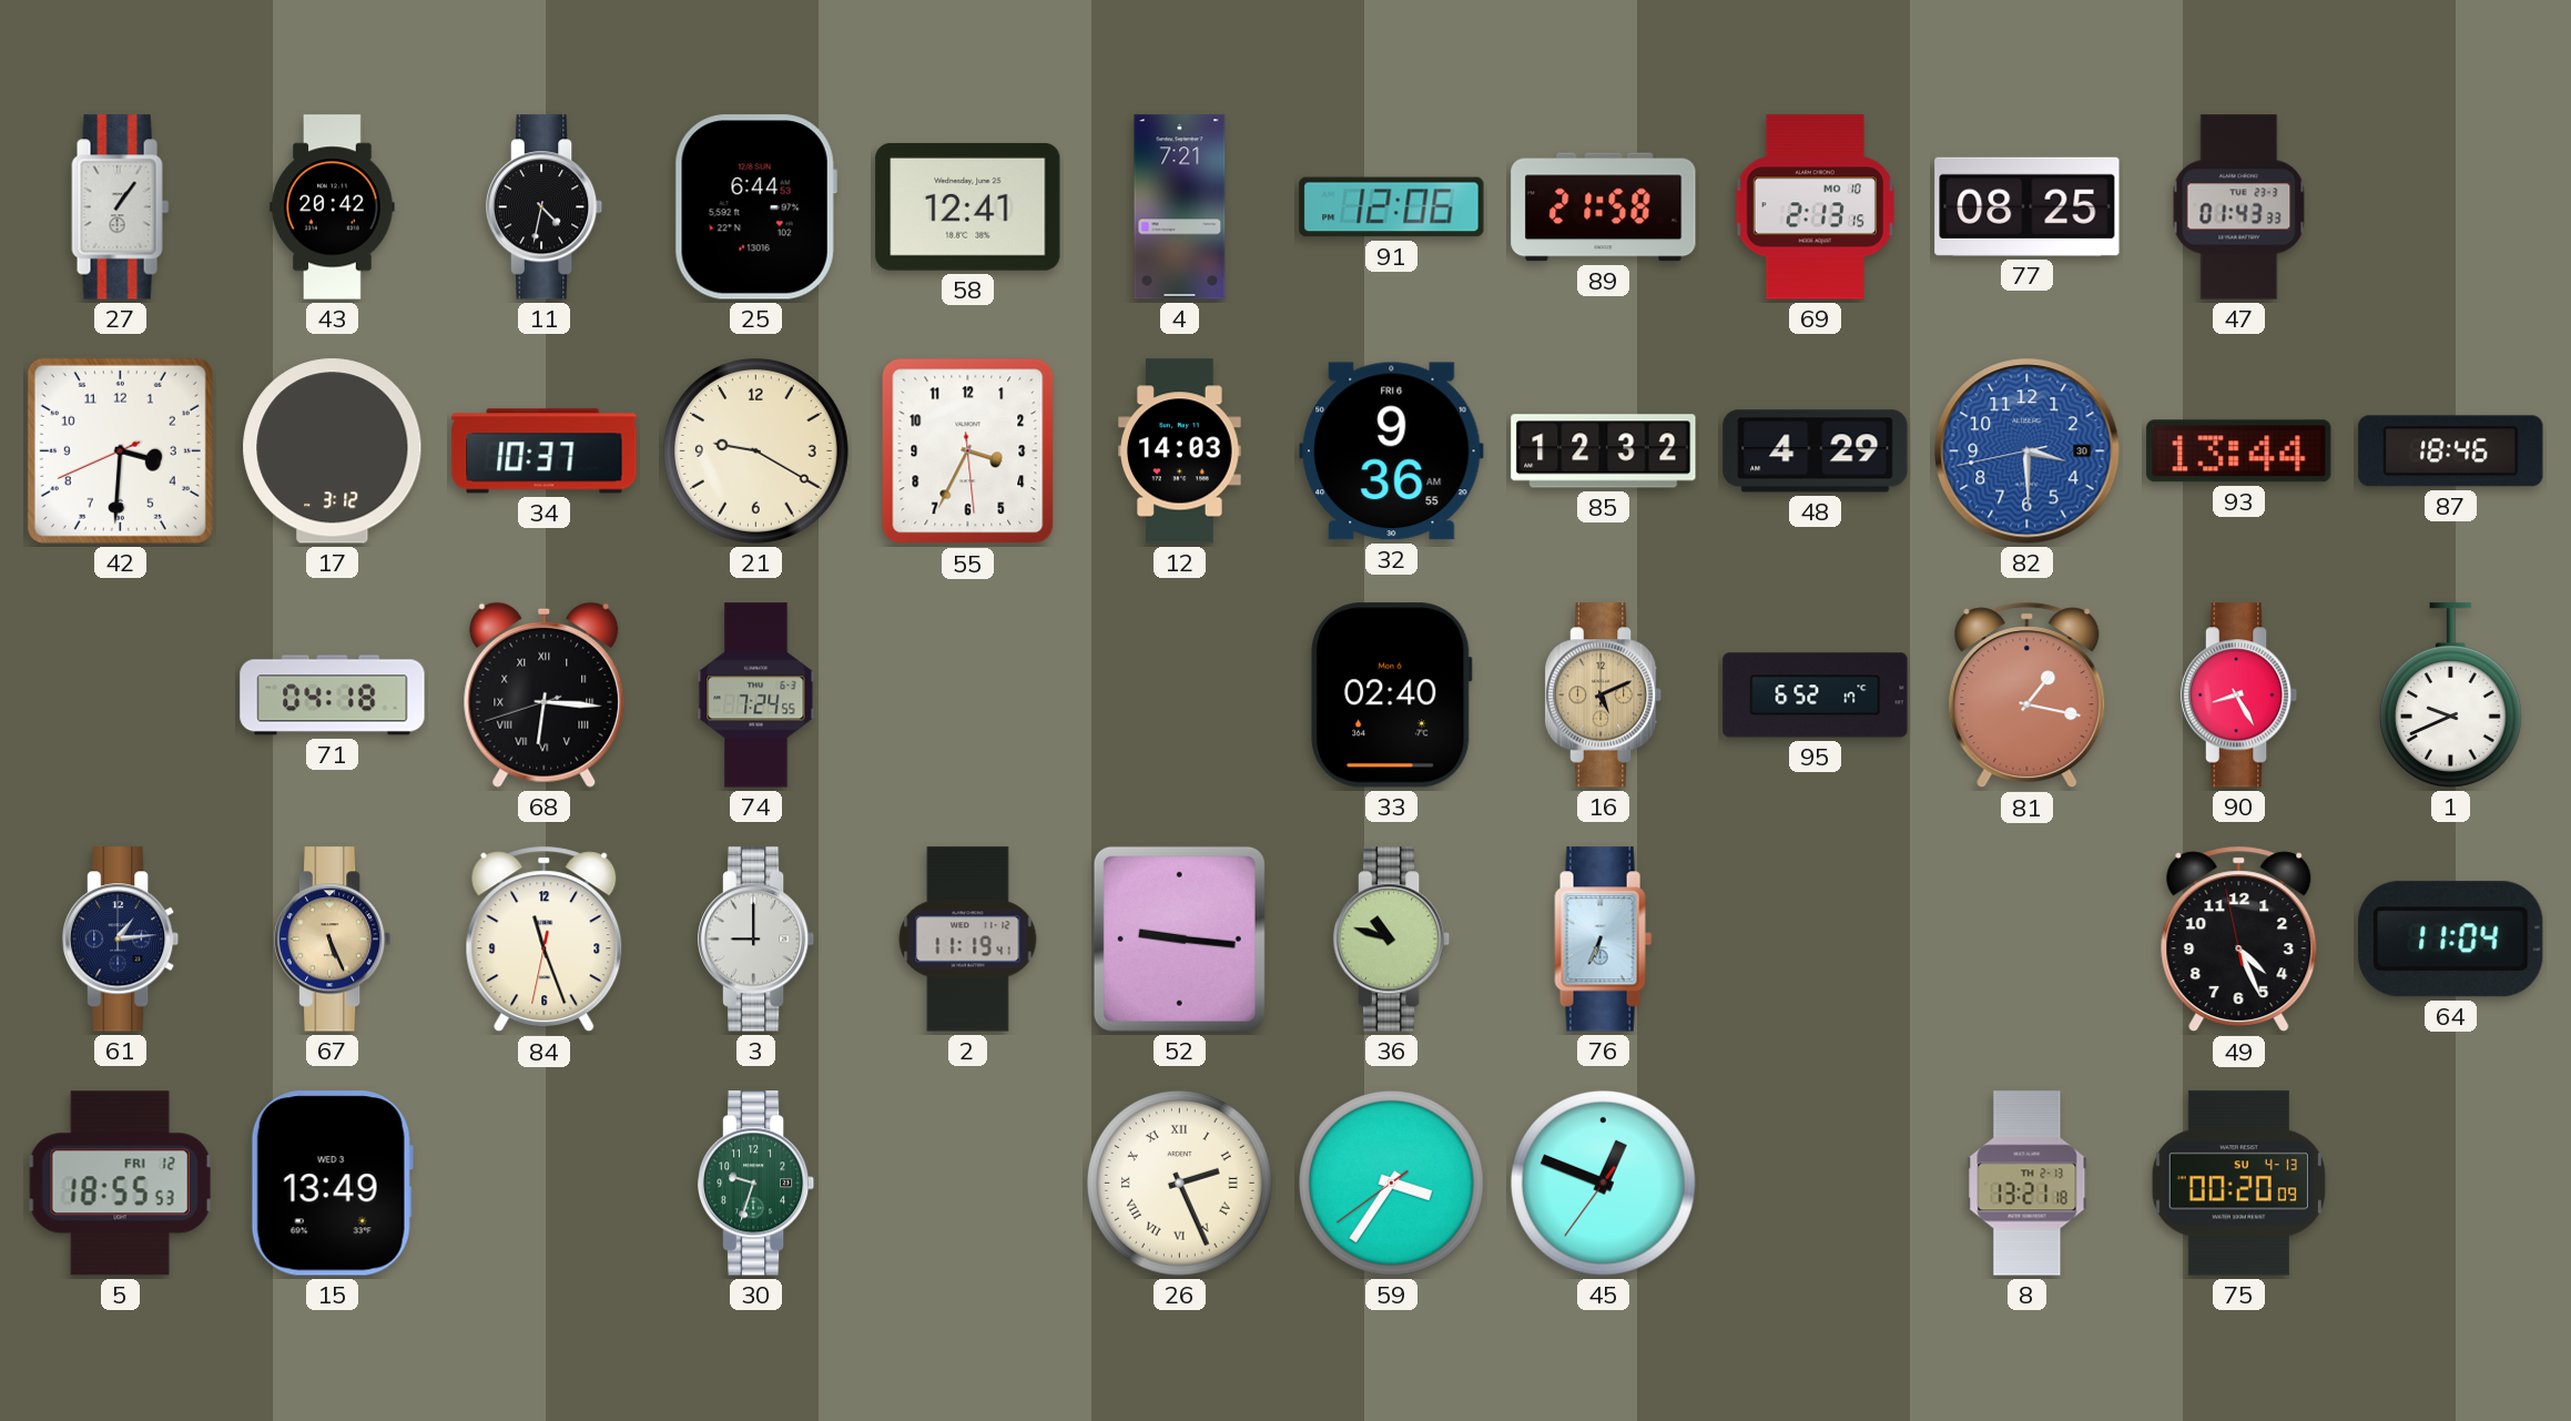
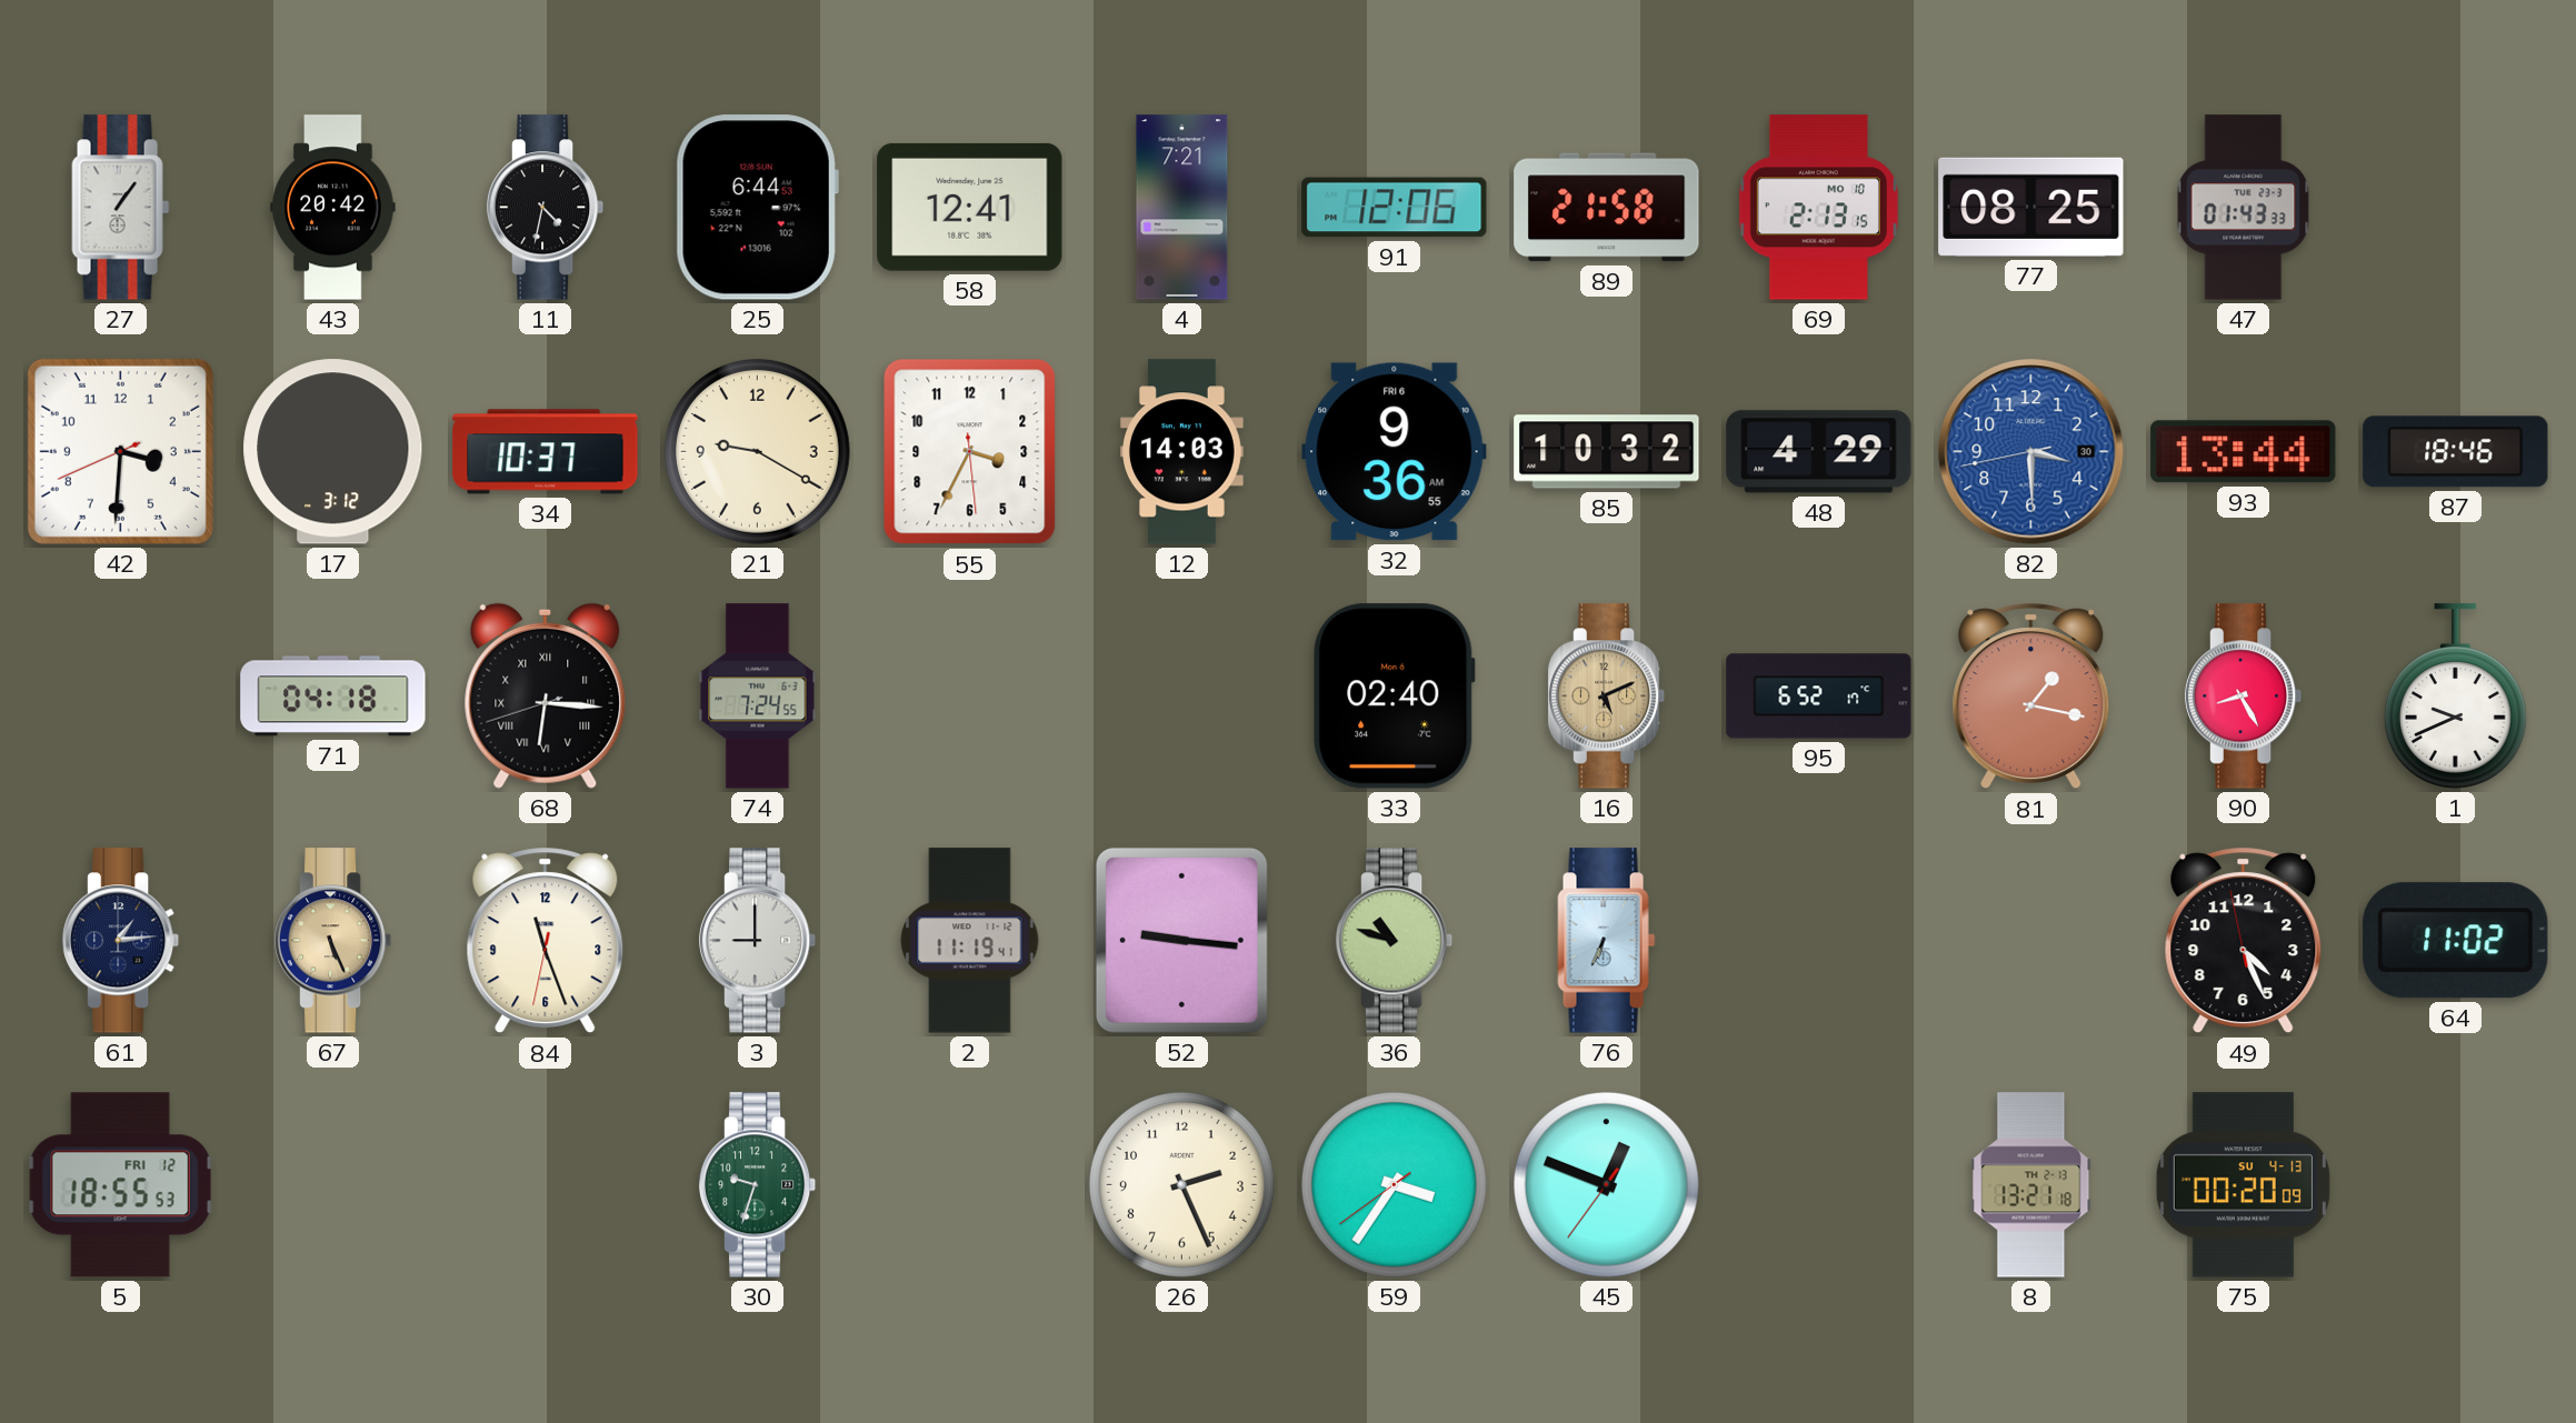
85: 12:32 -> 10:32
64: 11:04 -> 11:02
15: 13:49 -> none
26 numerals: Roman -> Arabic
